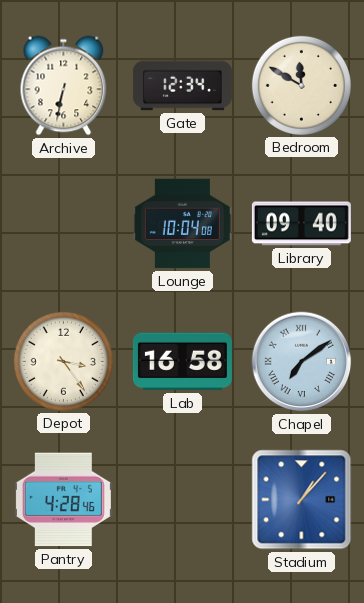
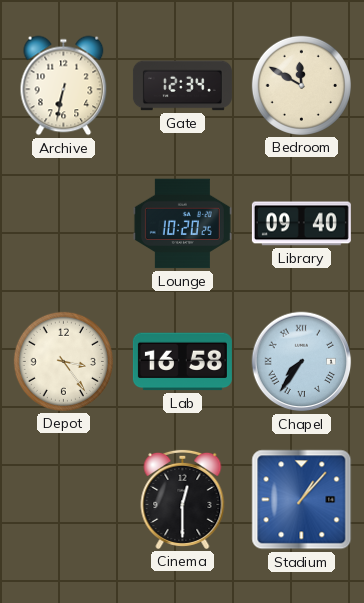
Lounge: 10:04 -> 10:20
Chapel: 7:09 -> 7:36
Pantry: 4:28 -> none
Cinema: none -> 12:30
